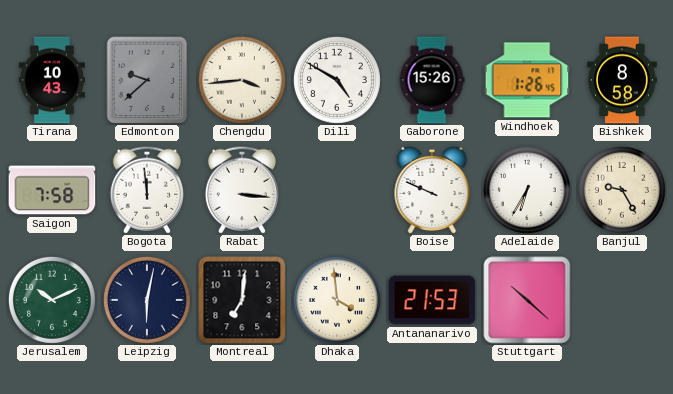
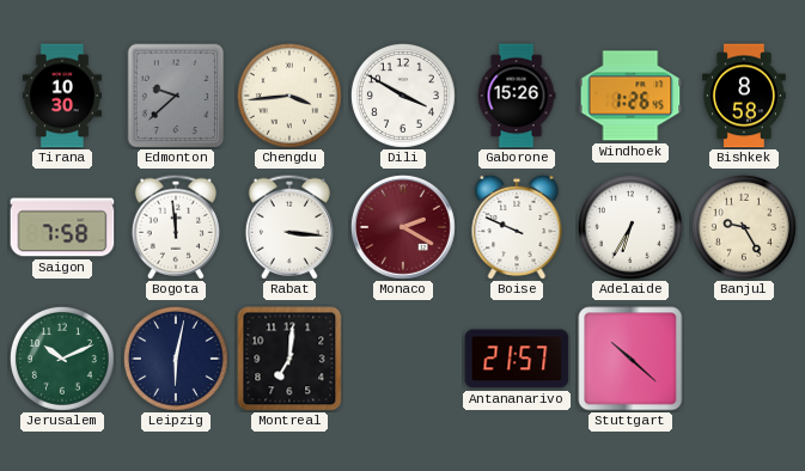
Tirana: 10:43 -> 10:30
Dili: 4:50 -> 3:50
Monaco: none -> 2:20
Dhaka: 3:59 -> none
Antananarivo: 21:53 -> 21:57
